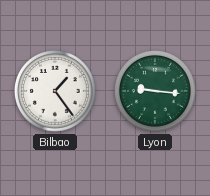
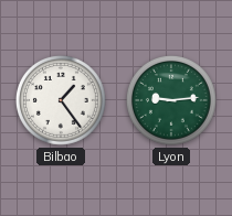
Lyon: 9:16 -> 9:14
